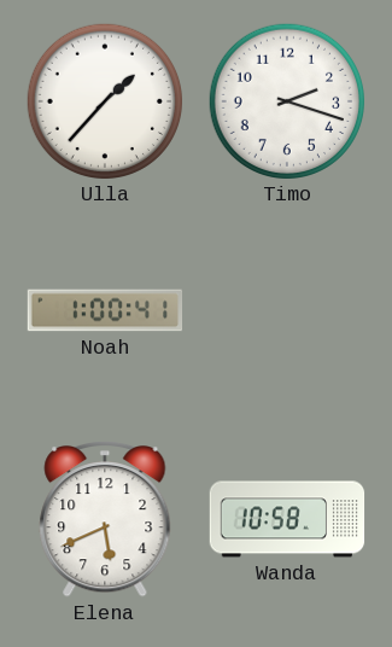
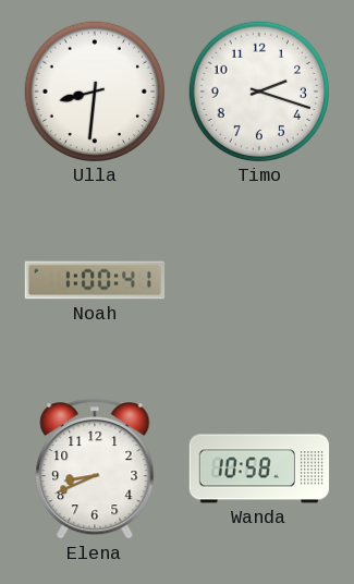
Ulla: 1:37 -> 8:31
Elena: 5:41 -> 8:41
